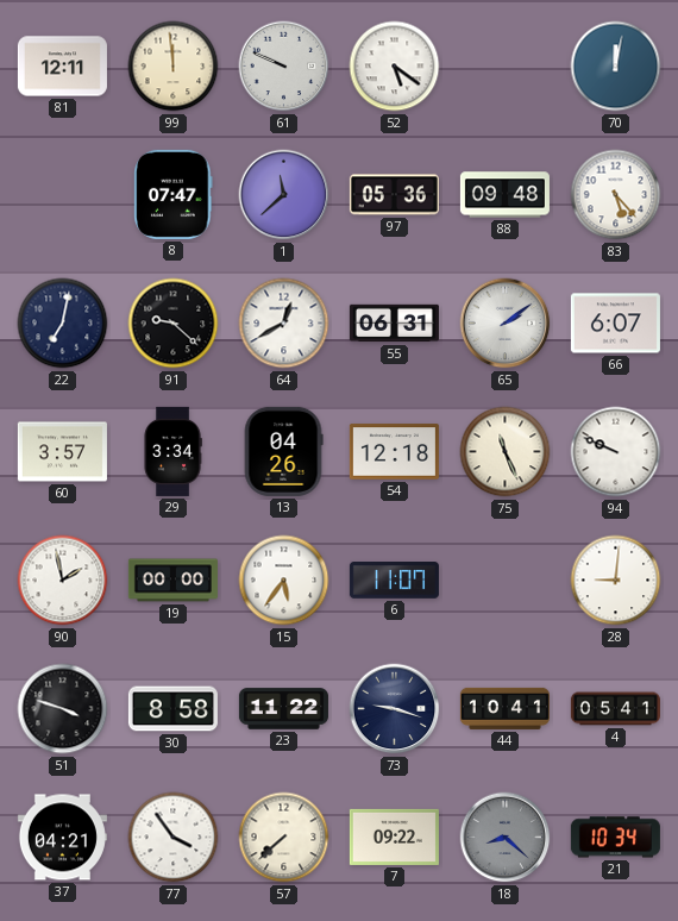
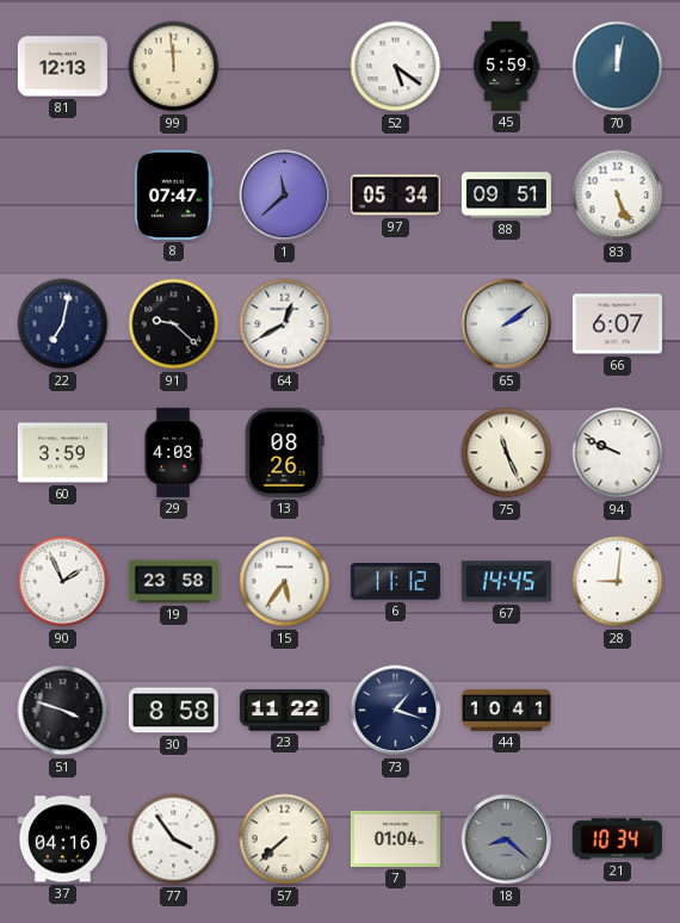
81: 12:11 -> 12:13
61: 9:49 -> none
45: none -> 5:59
97: 05:36 -> 05:34
88: 09:48 -> 09:51
83: 5:23 -> 5:26
55: 06:31 -> none
60: 3:57 -> 3:59
29: 3:34 -> 4:03
13: 04:26 -> 08:26
54: 12:18 -> none
90: 1:58 -> 1:56
19: 00:00 -> 23:58
6: 11:07 -> 11:12
67: none -> 14:45
73: 9:18 -> 1:18
4: 05:41 -> none
37: 04:21 -> 04:16
7: 09:22 -> 01:04
